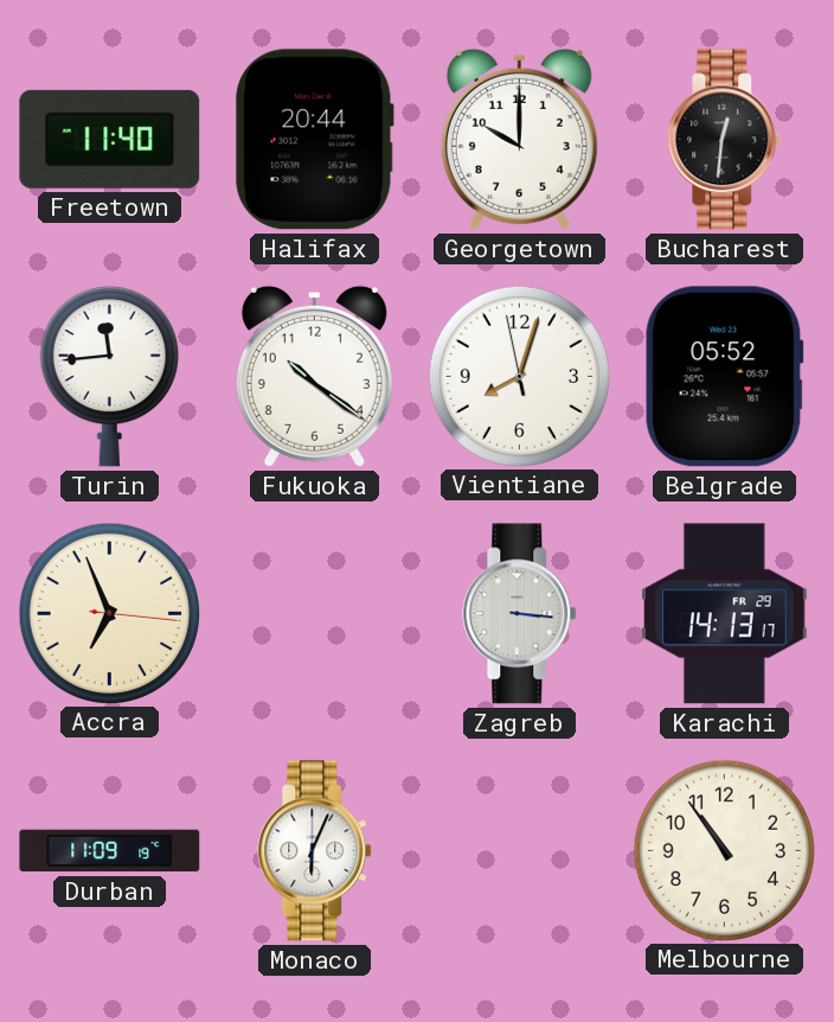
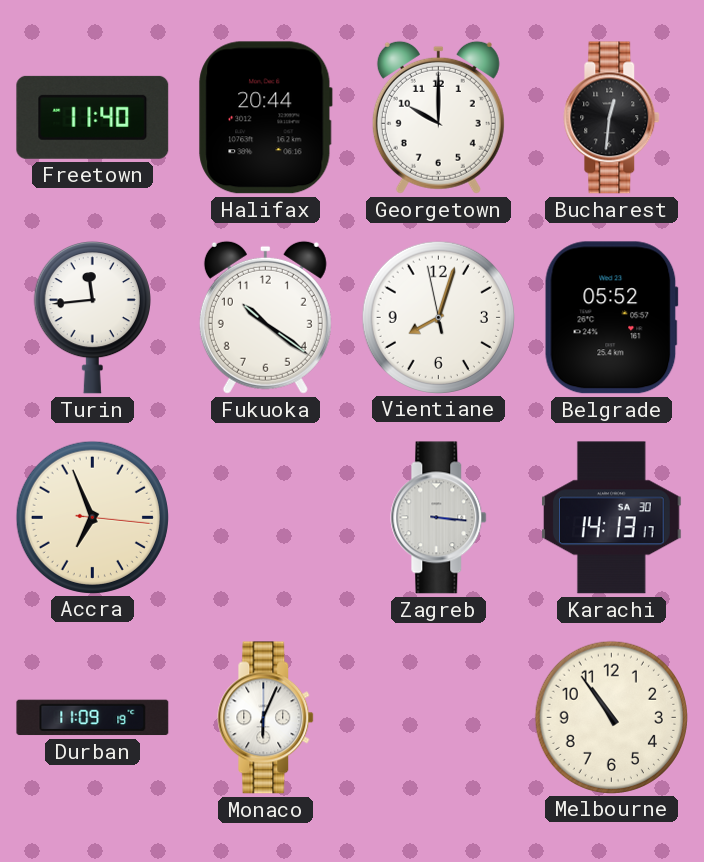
Karachi date: FR 29 -> SA 30
